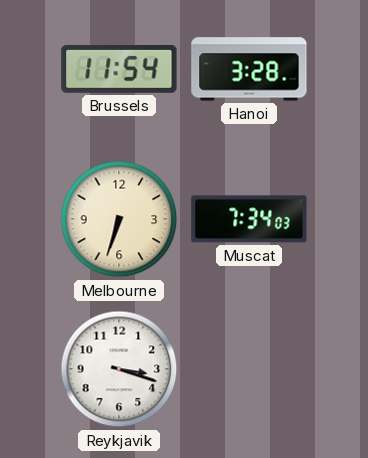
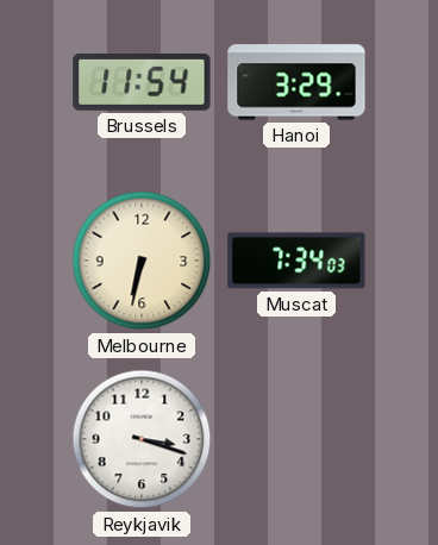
Hanoi: 3:28 -> 3:29
Melbourne: 6:33 -> 6:32
